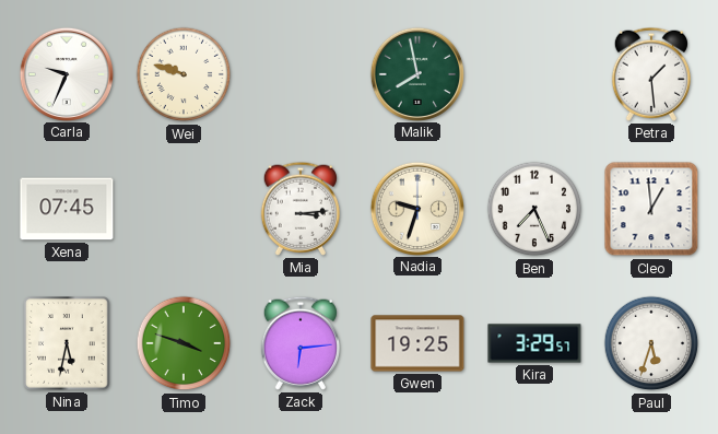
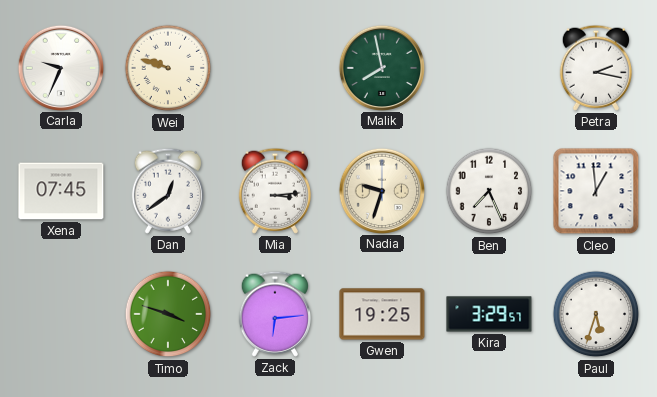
Petra: 1:29 -> 2:17
Dan: none -> 12:39
Nina: 5:32 -> none
